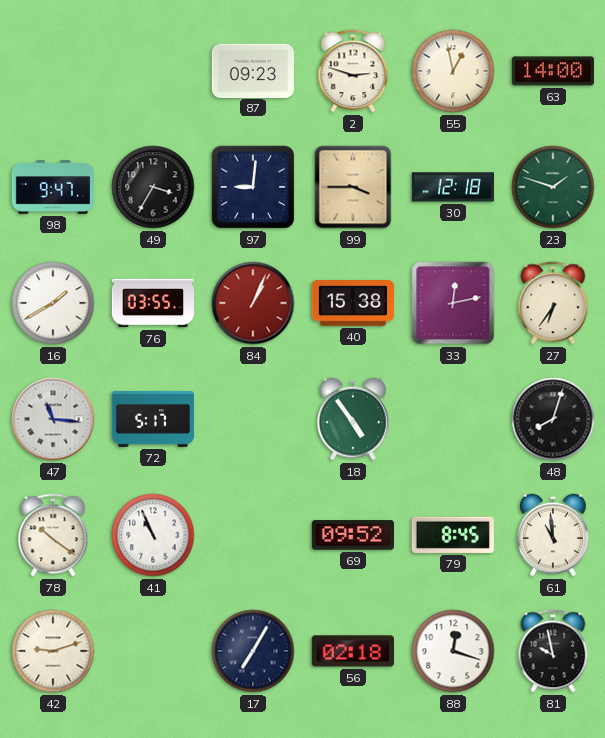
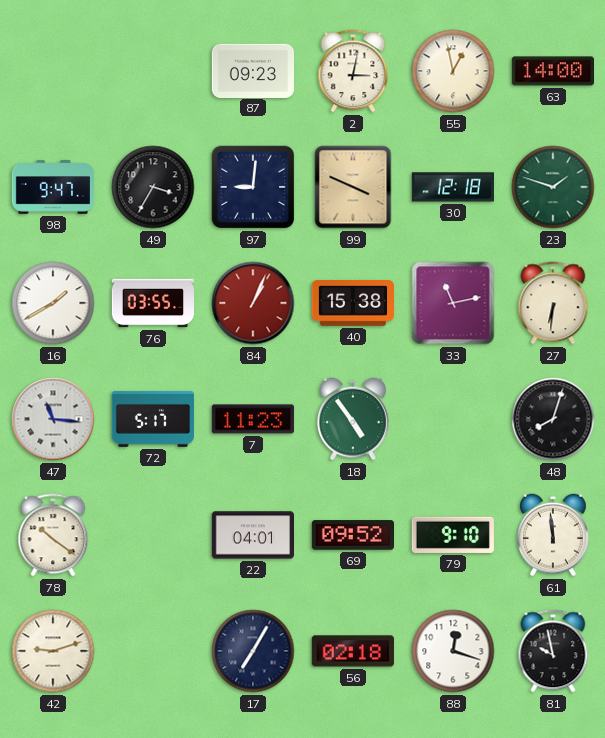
2: 2:48 -> 3:02
99: 3:45 -> 3:49
33: 12:13 -> 11:13
27: 6:36 -> 6:31
7: none -> 11:23
41: 10:56 -> none
22: none -> 04:01
79: 8:45 -> 9:10
61: 10:59 -> 11:59
